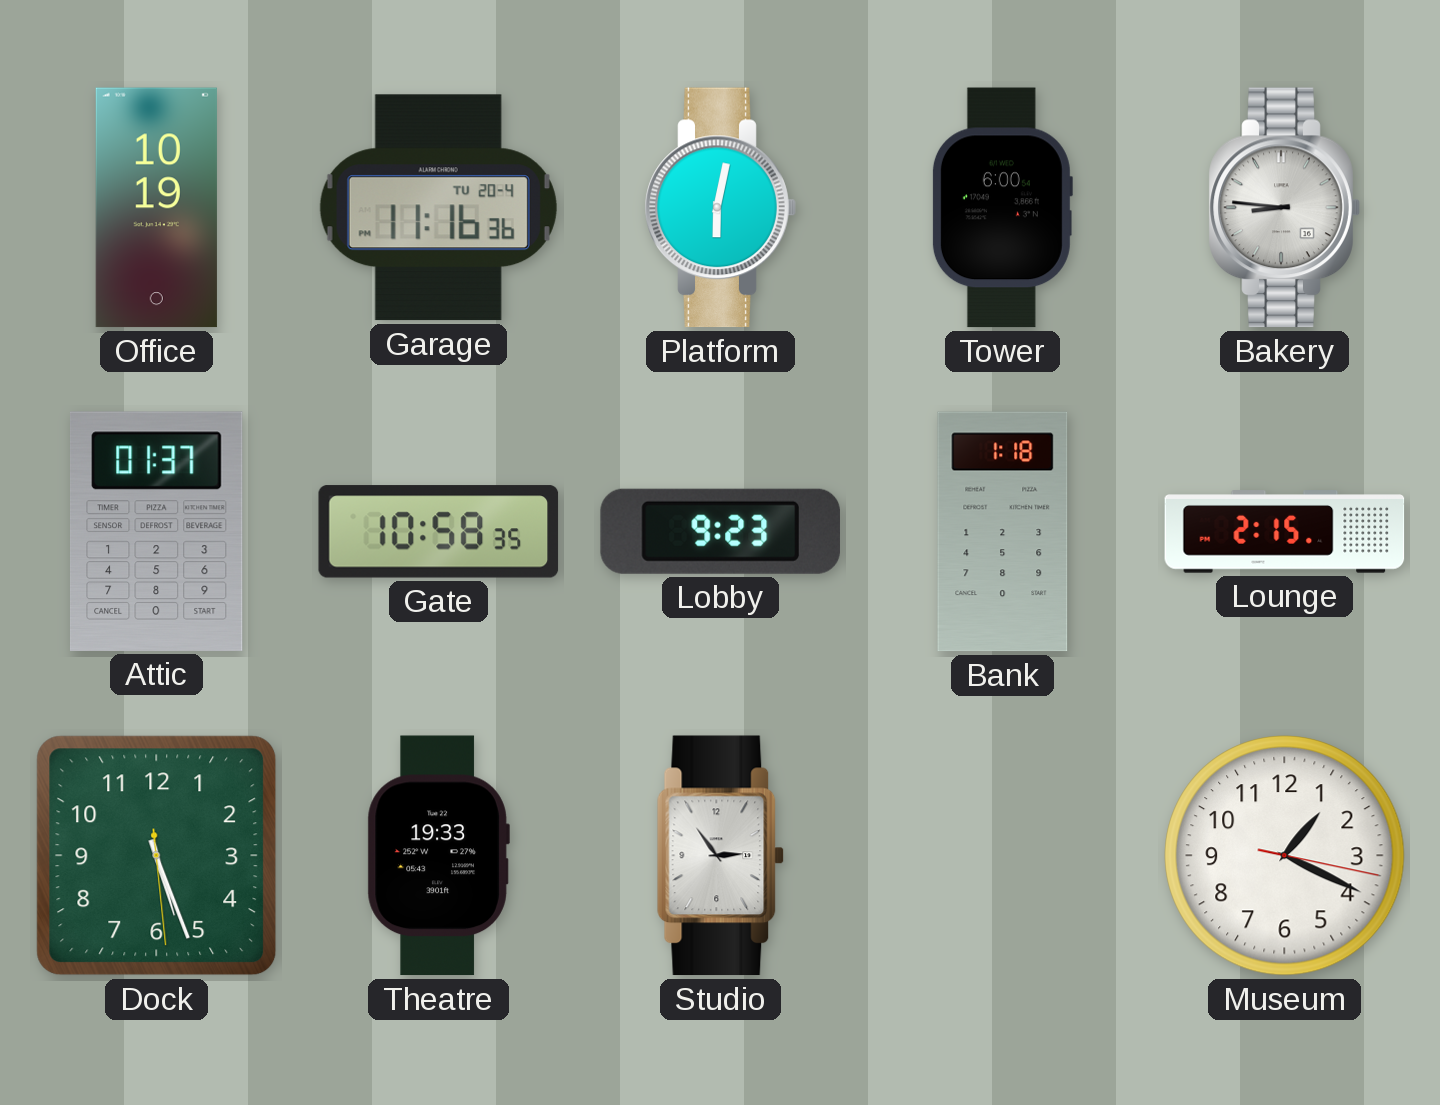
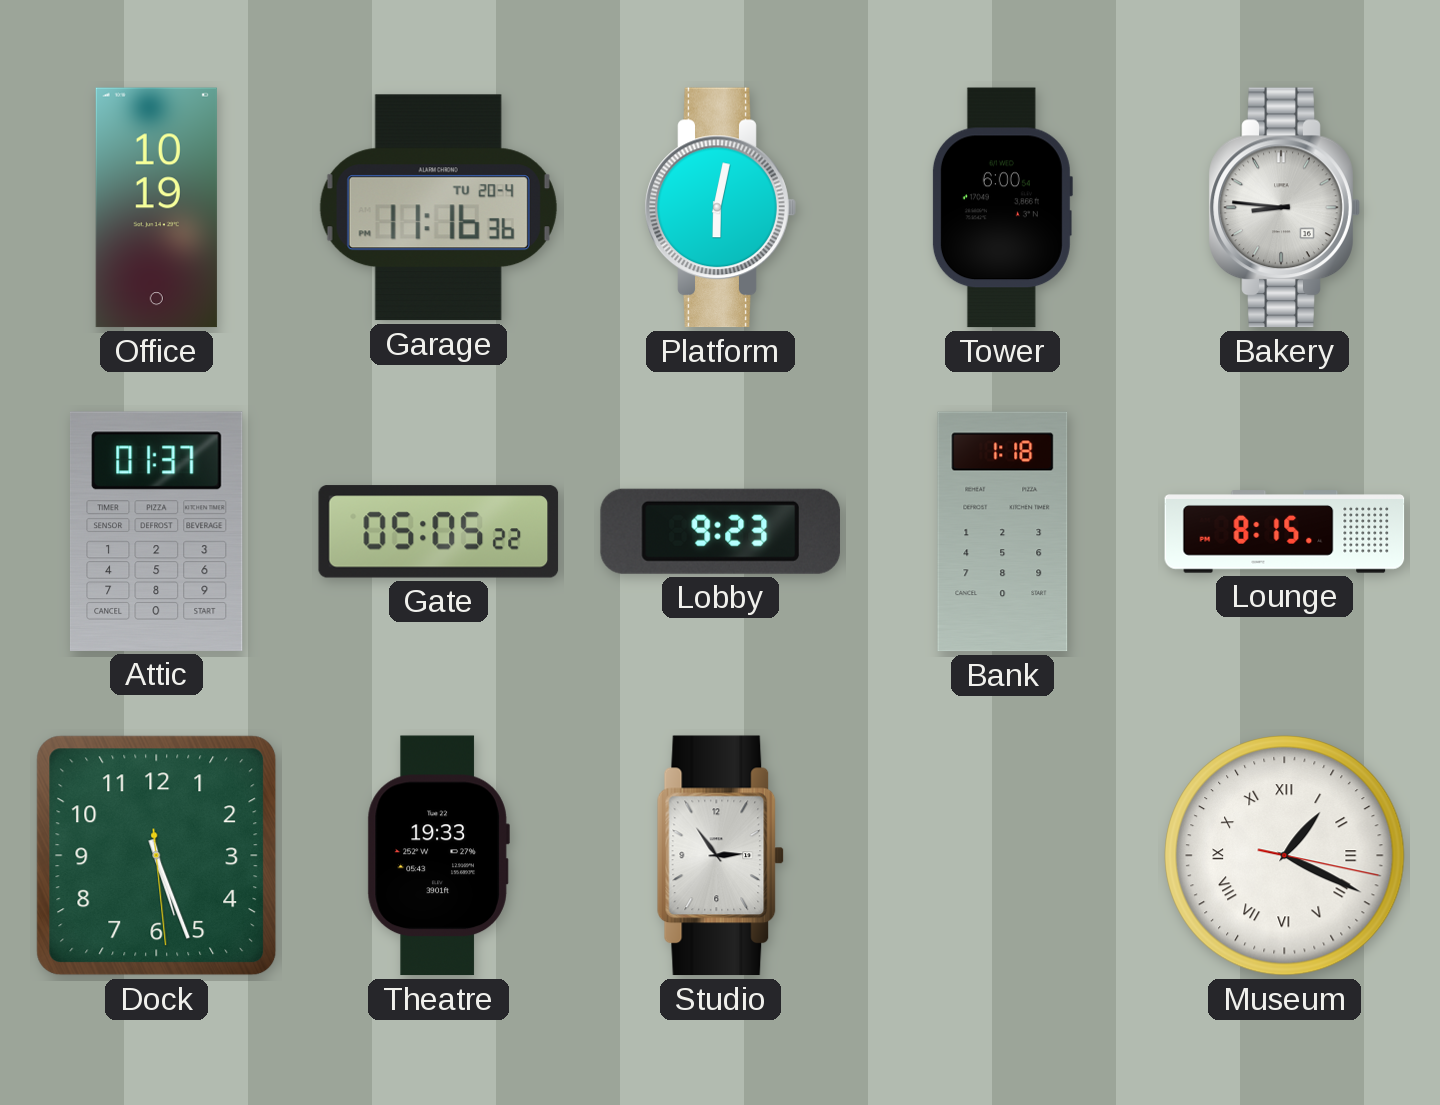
Gate: 10:58 -> 05:05
Lounge: 2:15 -> 8:15
Museum numerals: Arabic -> Roman
